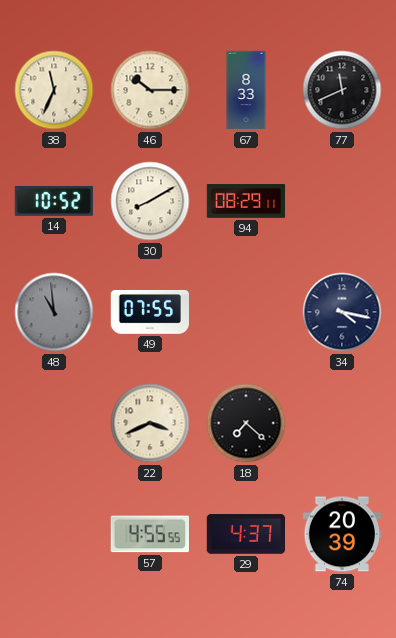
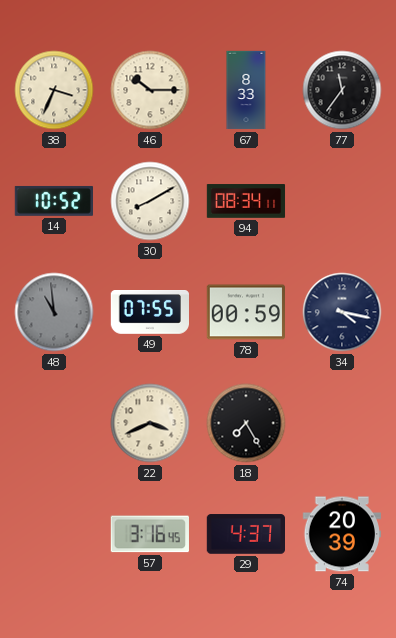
38: 11:34 -> 3:34
77: 11:41 -> 11:36
94: 08:29 -> 08:34
78: none -> 00:59
18: 7:22 -> 7:25
57: 4:55 -> 3:16
